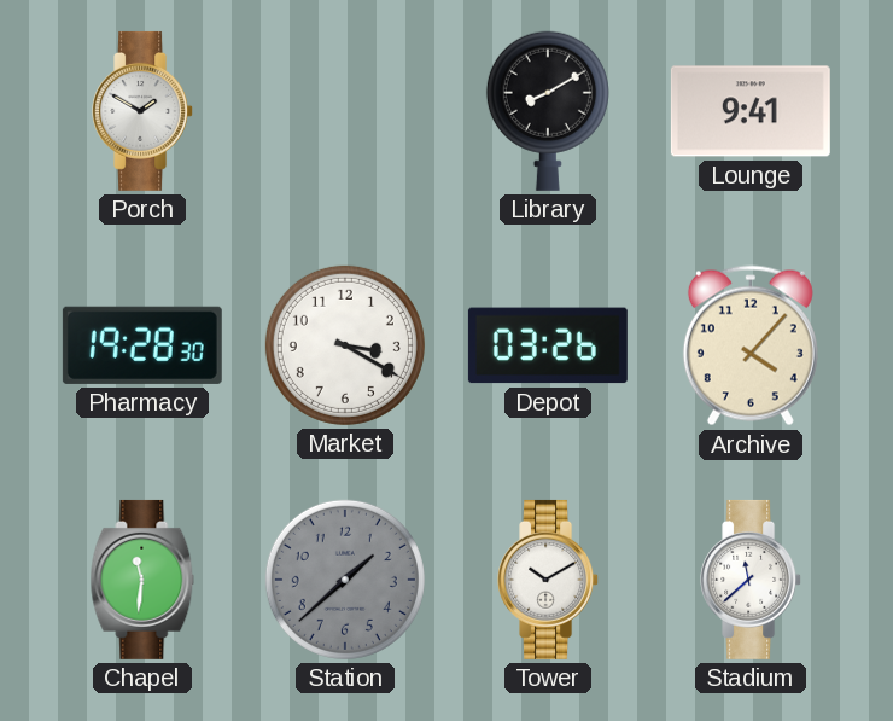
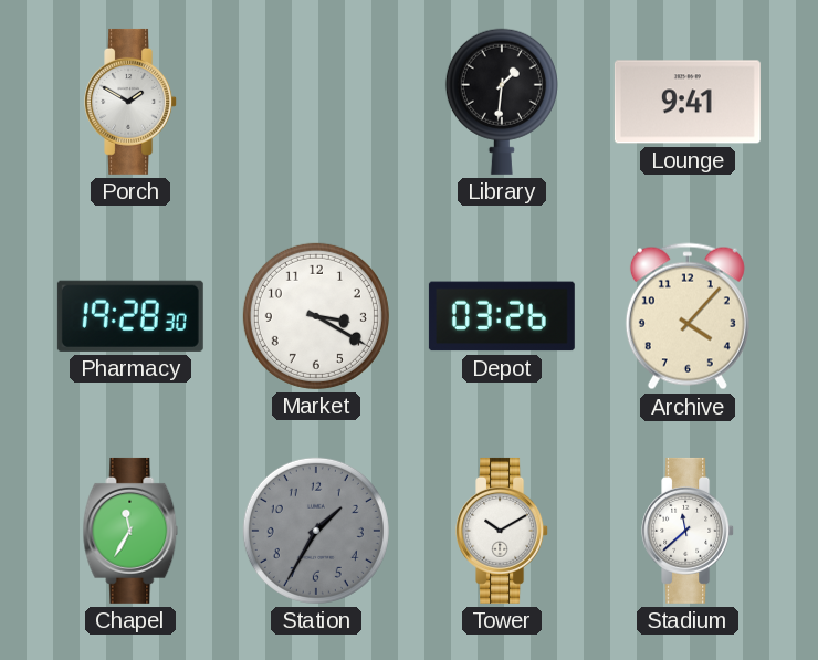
Library: 8:10 -> 1:31
Chapel: 11:31 -> 11:35
Station: 1:38 -> 1:35
